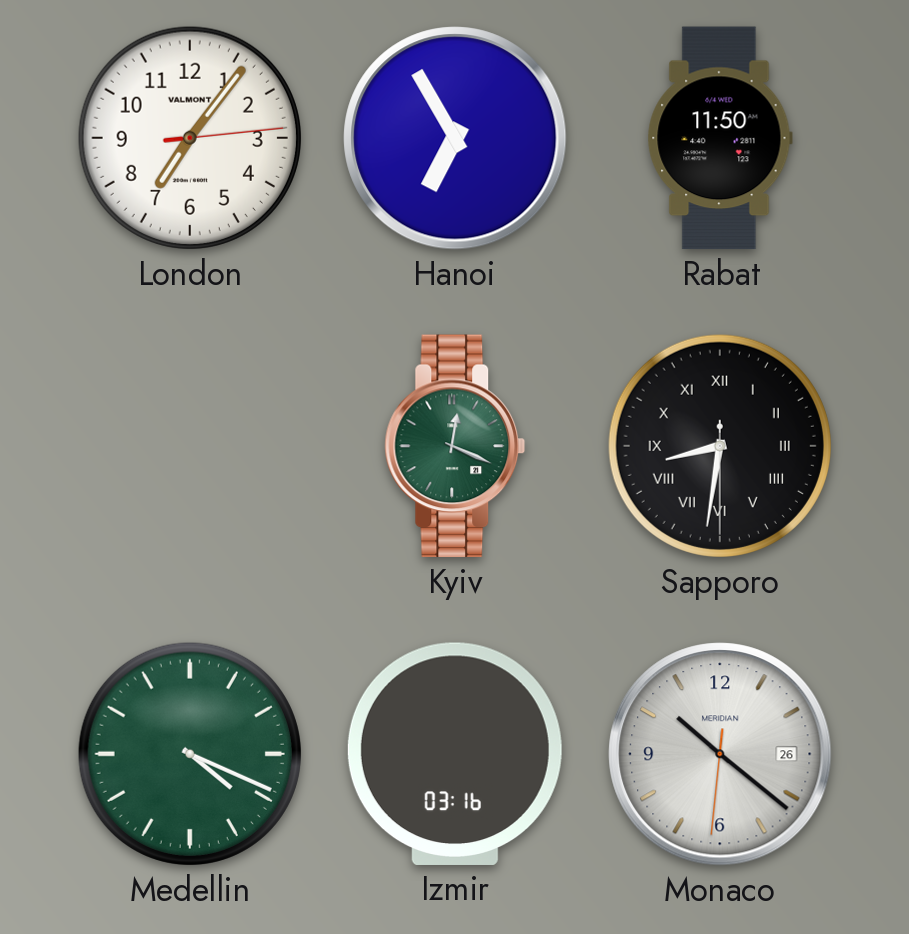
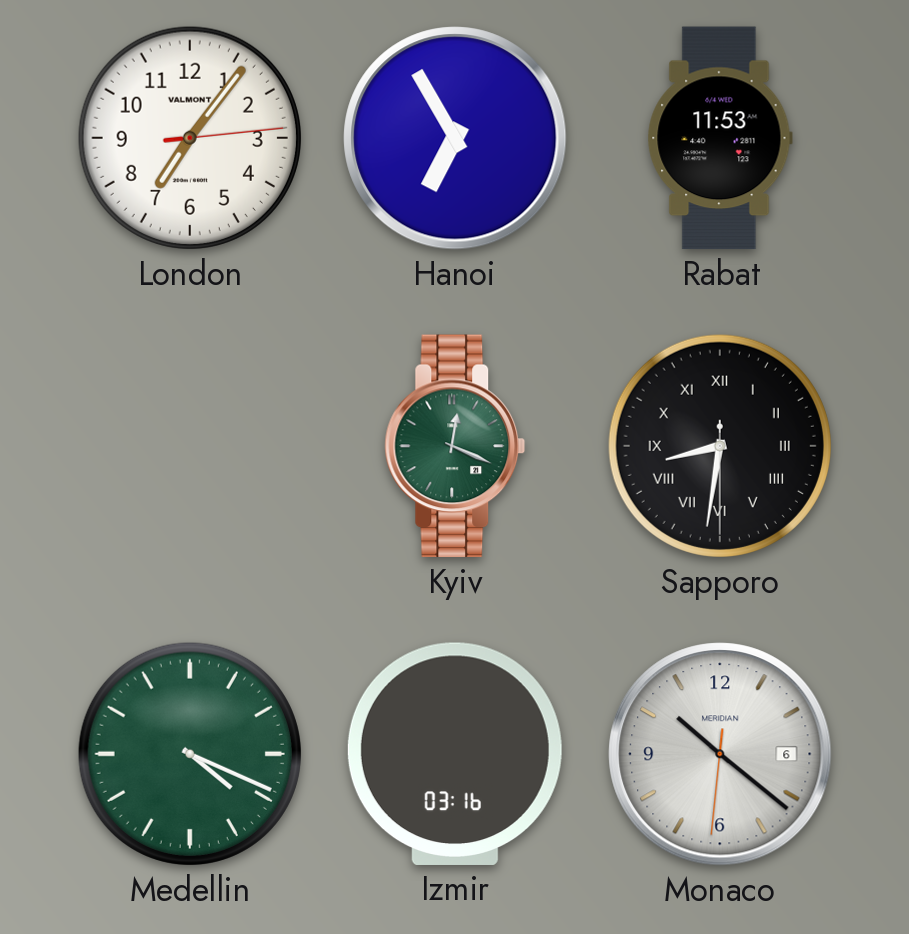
Rabat: 11:50 -> 11:53
Monaco date: 26 -> 6
